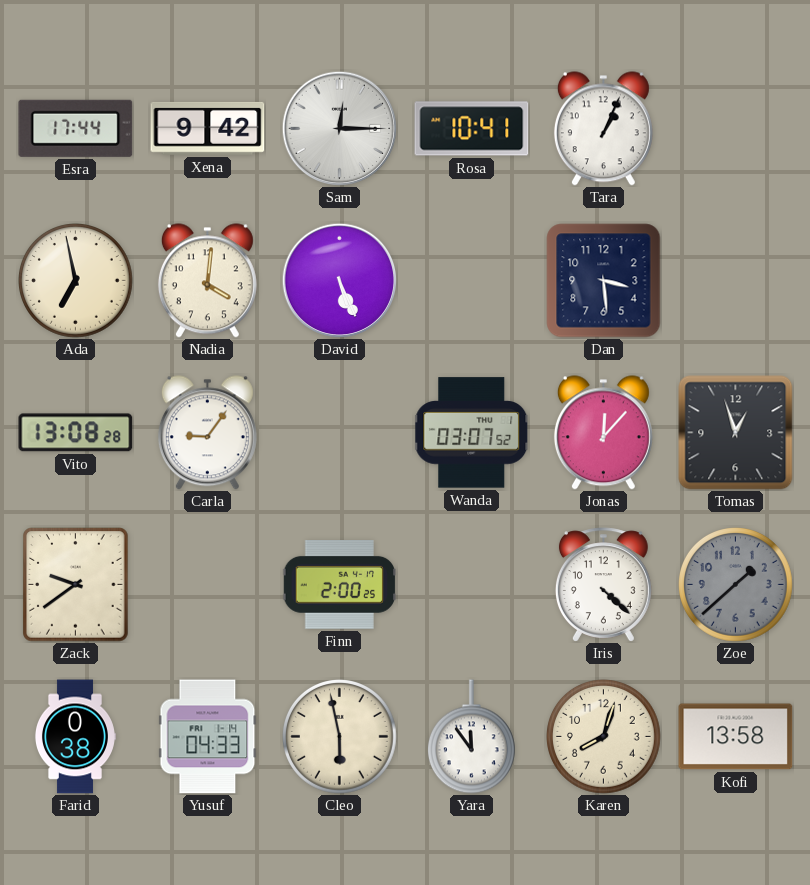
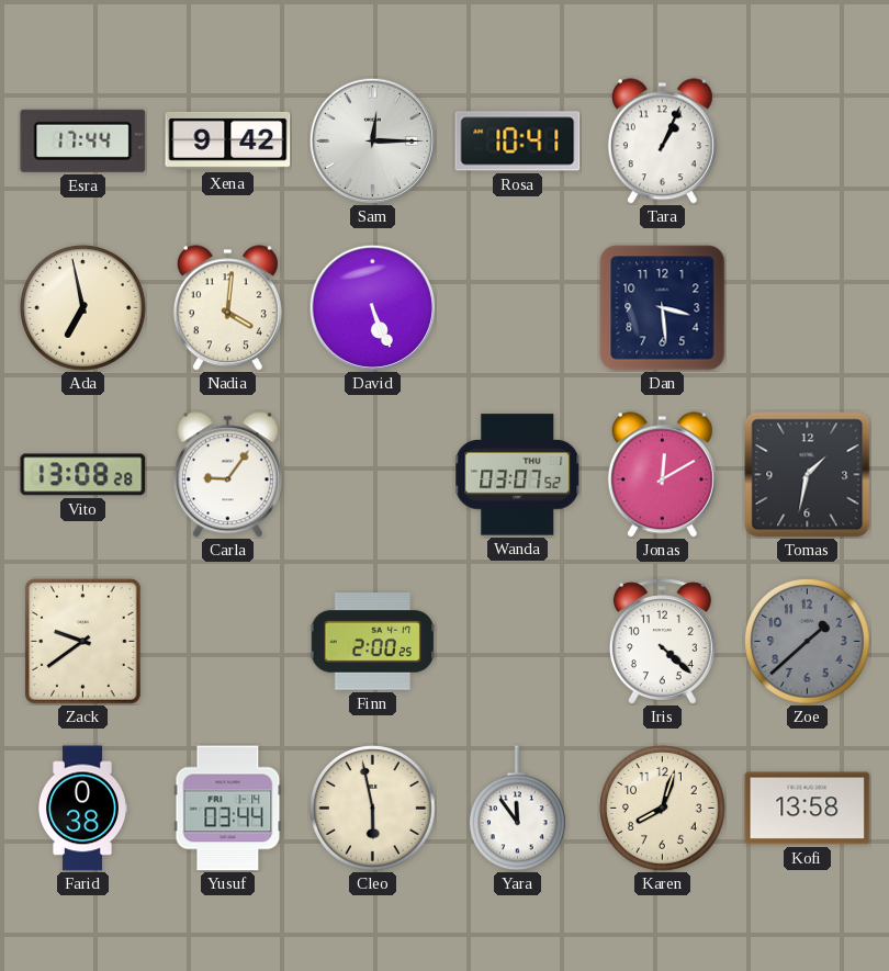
Jonas: 12:07 -> 12:10
Tomas: 12:57 -> 1:32
Yusuf: 04:33 -> 03:44
